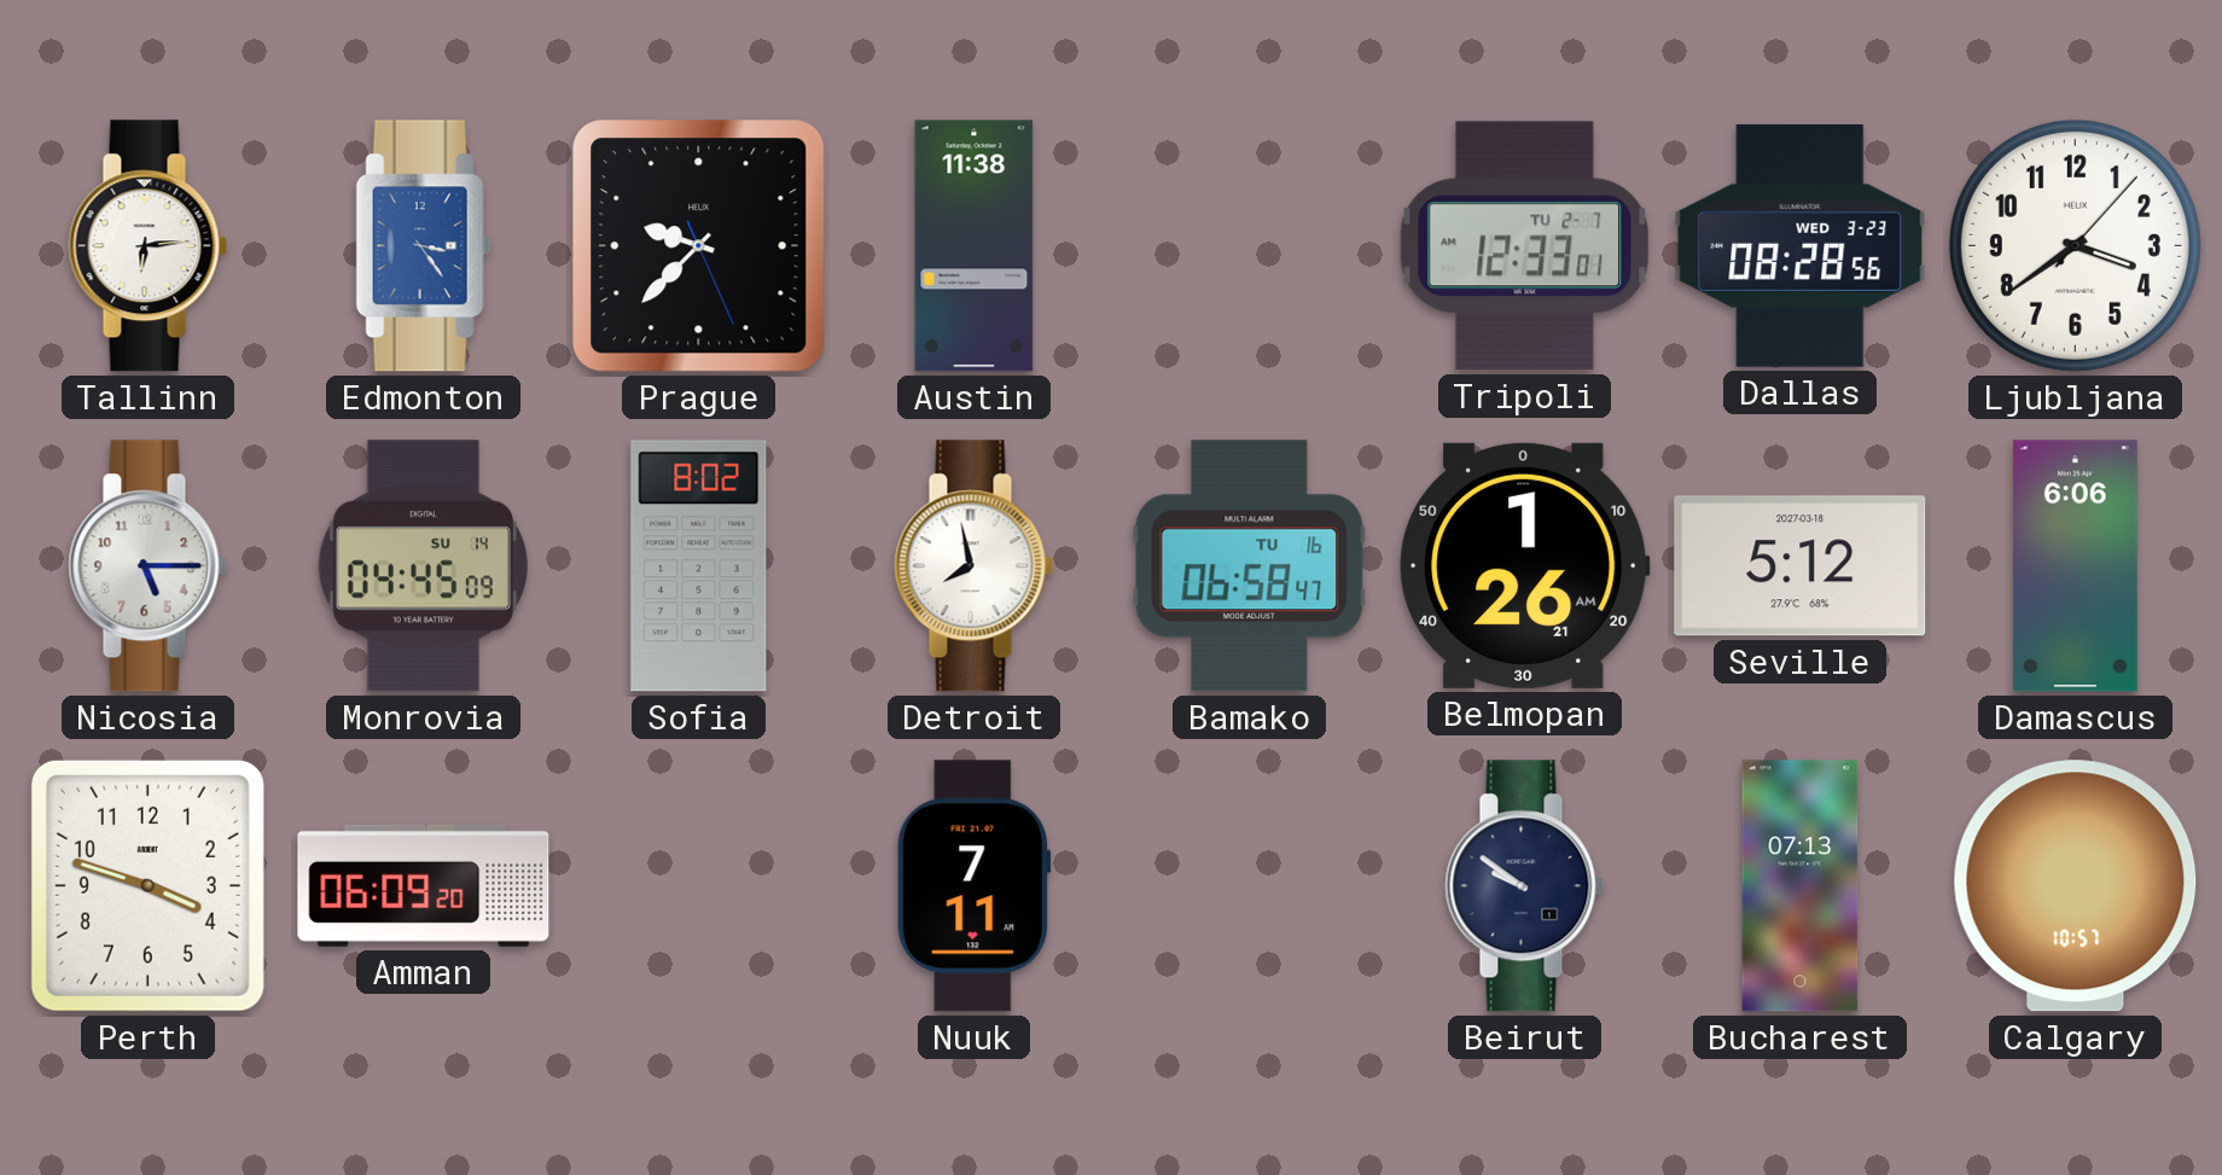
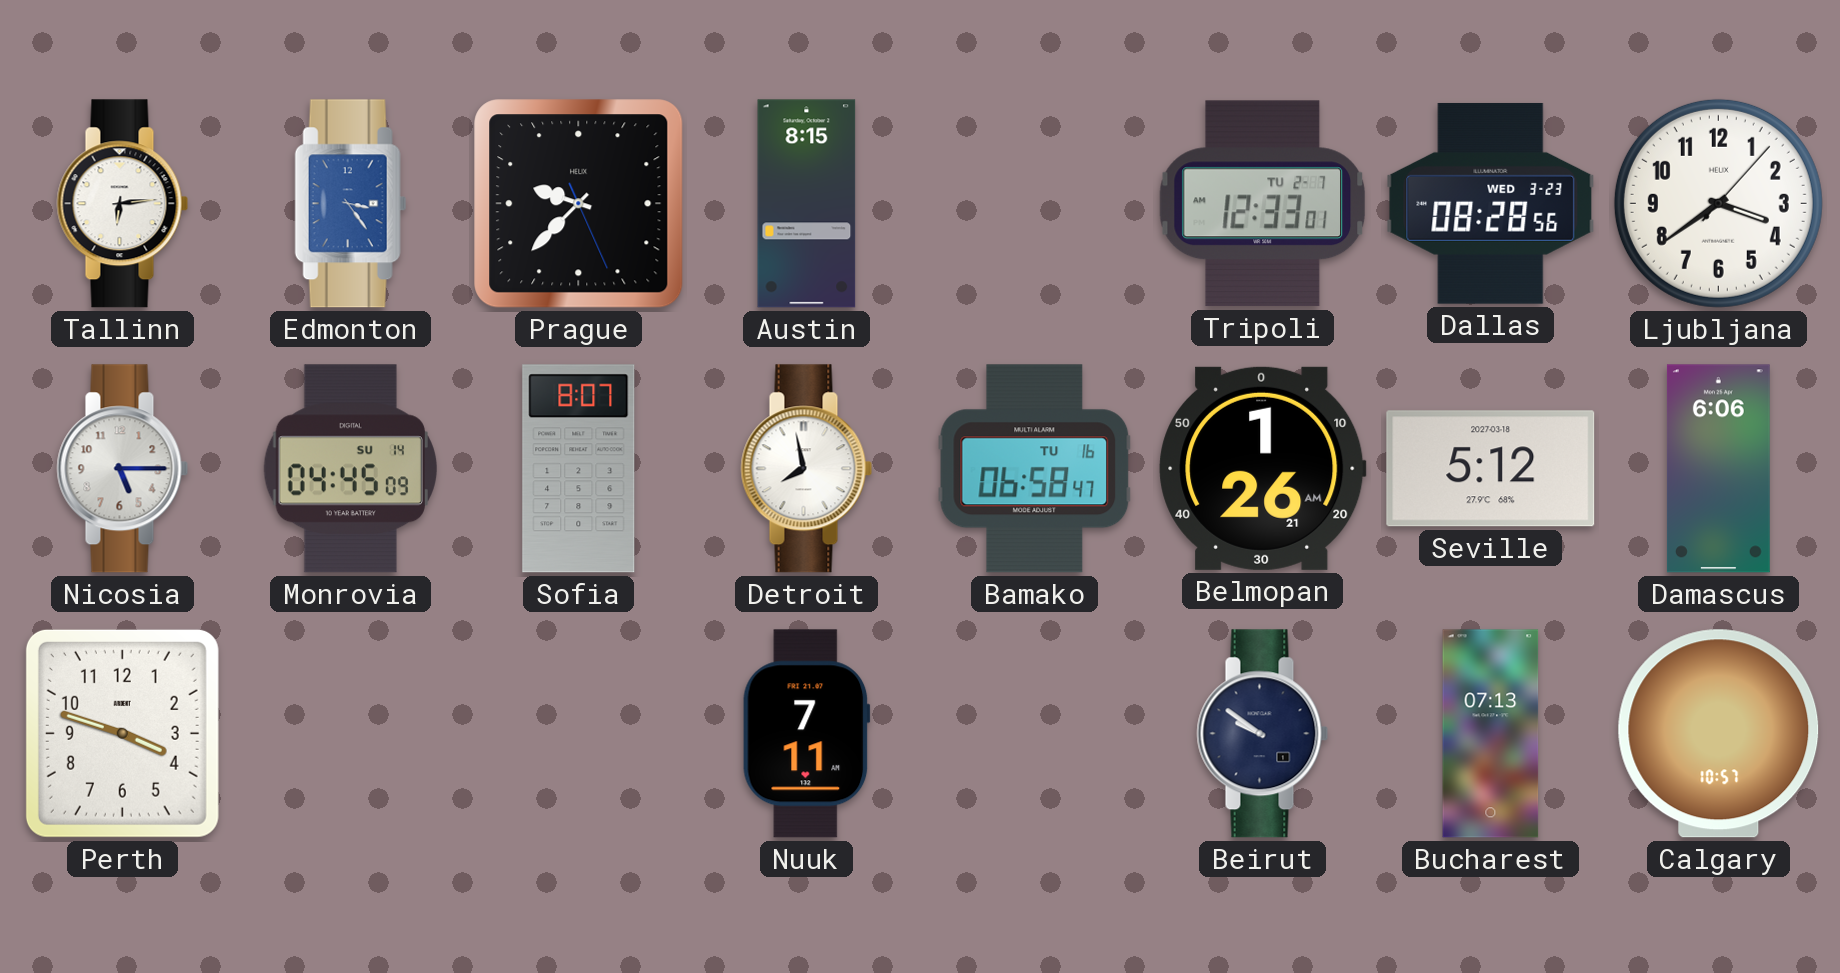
Austin: 11:38 -> 8:15
Sofia: 8:02 -> 8:07
Amman: 06:09 -> none
